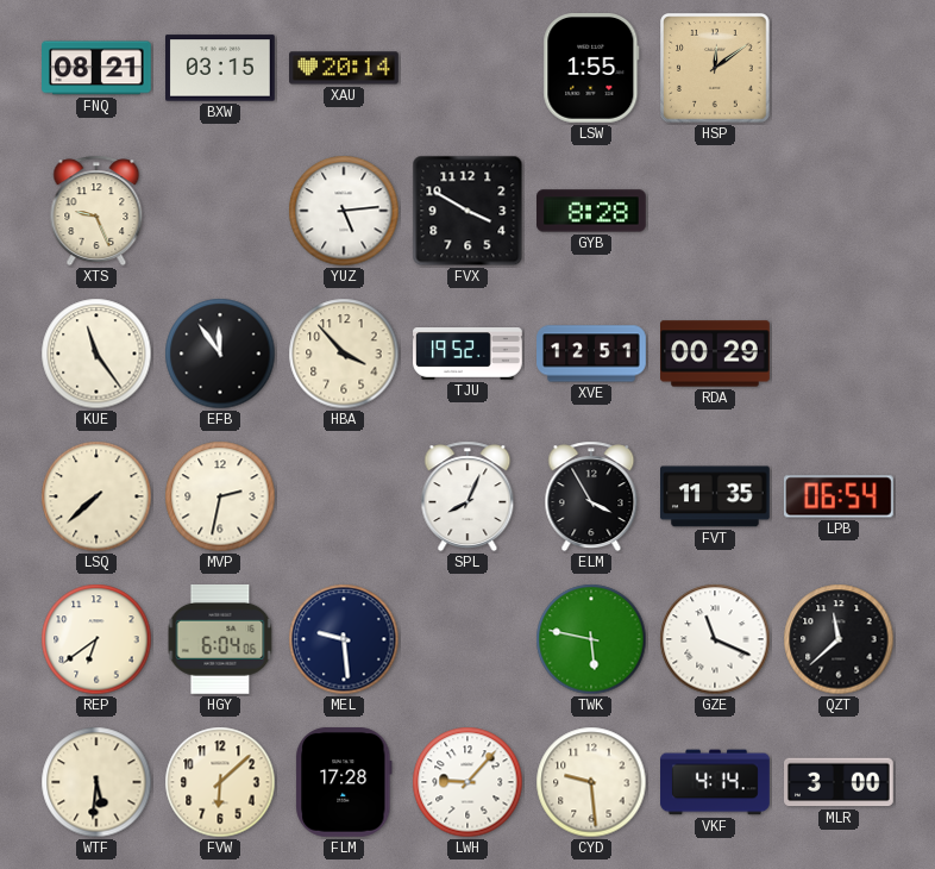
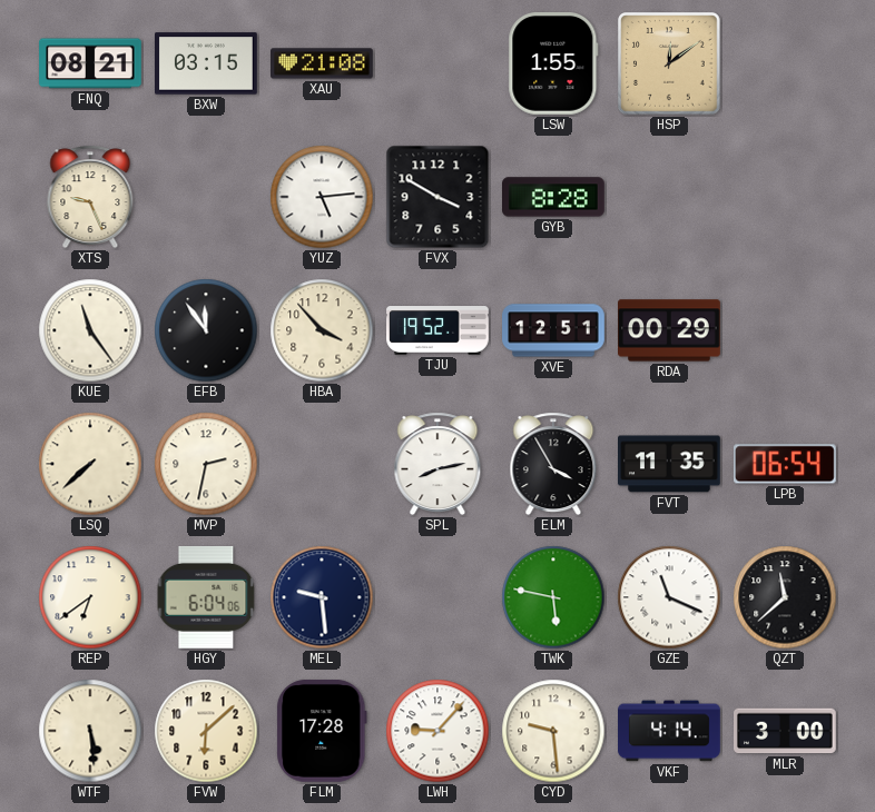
XAU: 20:14 -> 21:08
SPL: 8:04 -> 8:13
WTF: 5:31 -> 5:29
